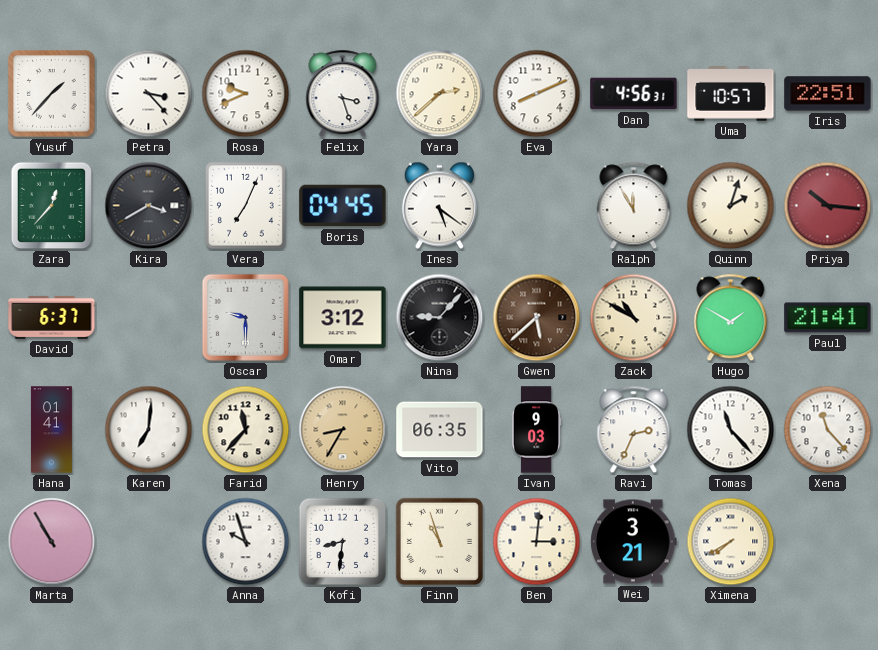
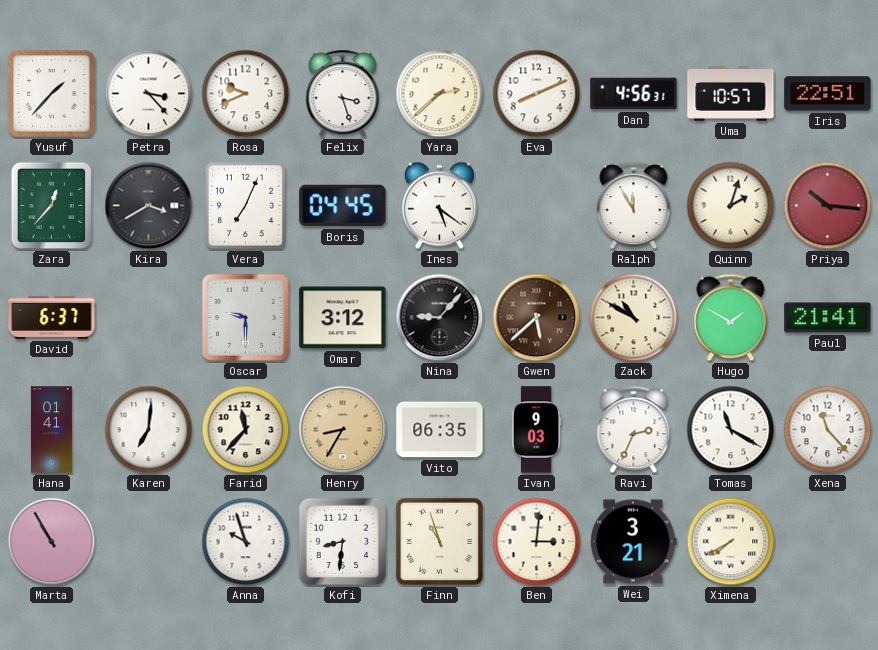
Tomas: 11:23 -> 11:20
